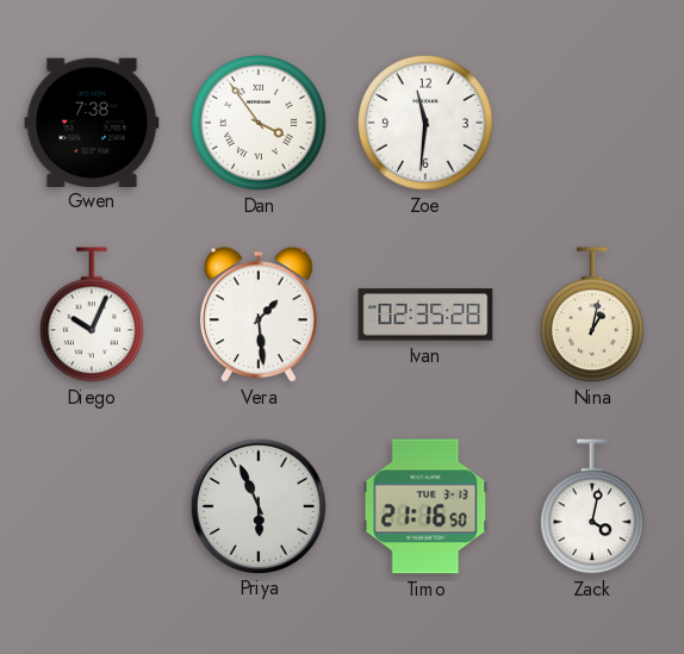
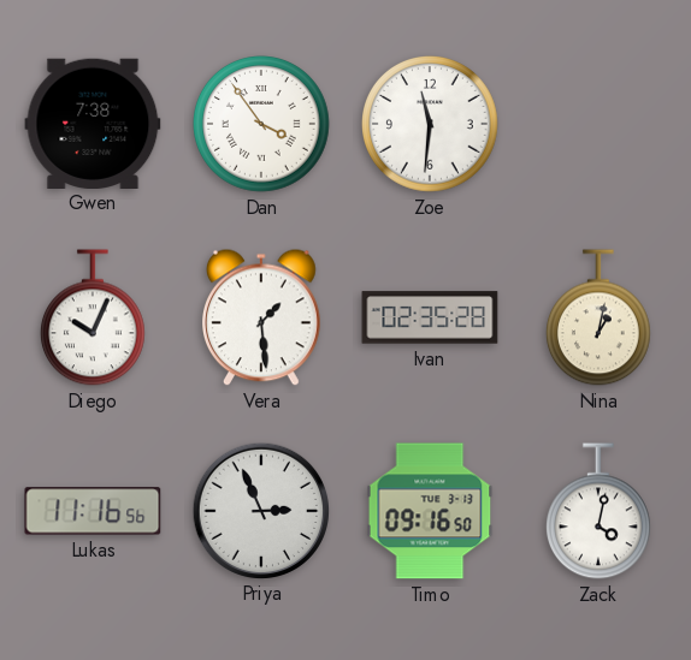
Lukas: none -> 11:16
Priya: 5:56 -> 2:56
Timo: 21:16 -> 09:16
